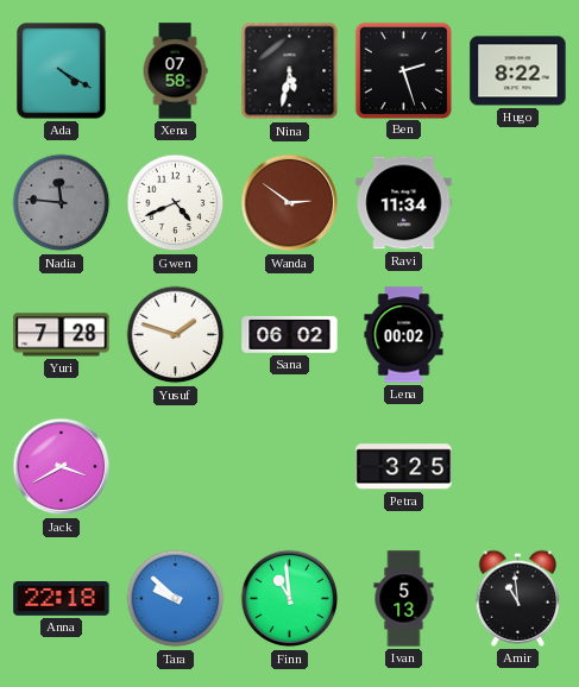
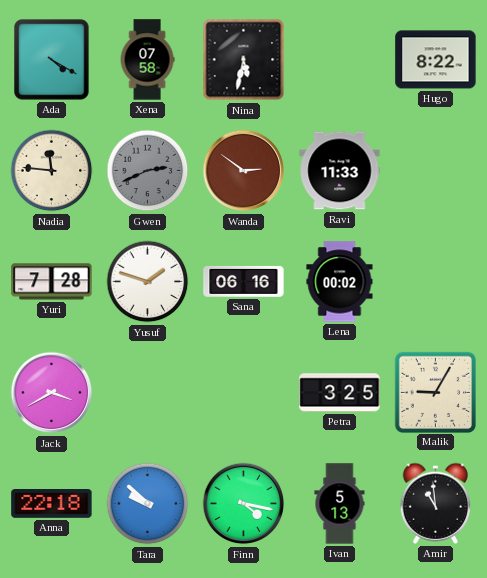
Ben: 2:27 -> none
Nadia dial: grey -> cream
Gwen: 4:41 -> 2:41
Gwen dial: white -> grey
Ravi: 11:34 -> 11:33
Sana: 06:02 -> 06:16
Malik: none -> 9:05
Finn: 10:59 -> 4:17
